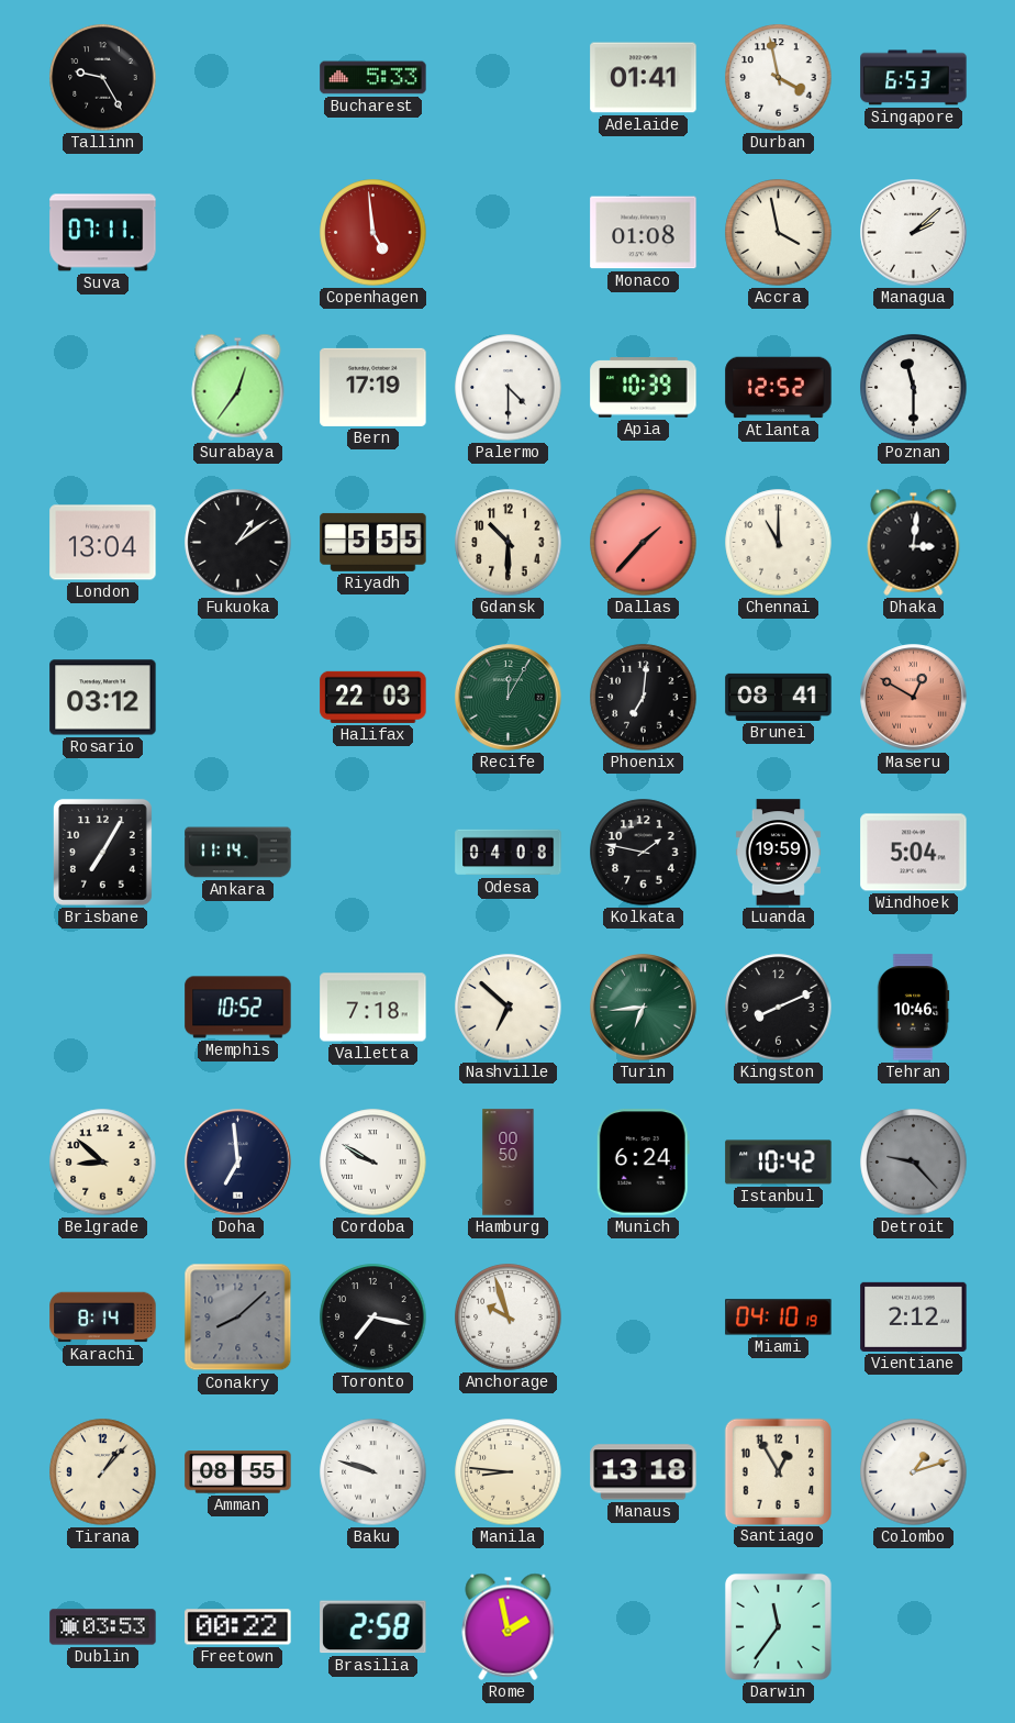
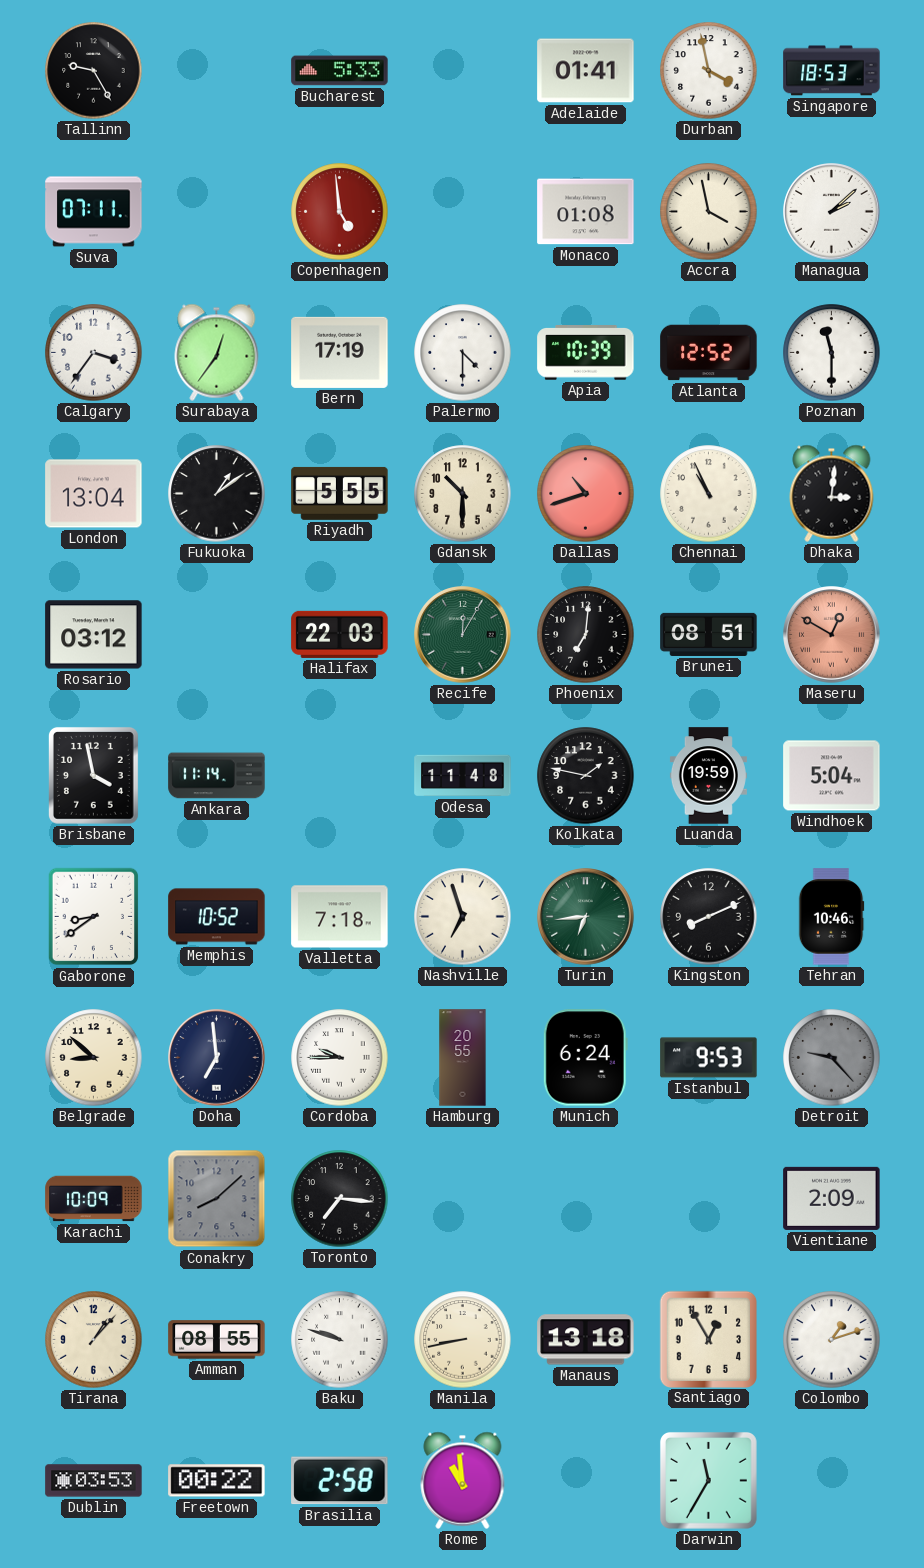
Singapore: 6:53 -> 18:53
Calgary: none -> 3:36
Dallas: 1:37 -> 10:42
Chennai: 11:00 -> 10:56
Brunei: 08:41 -> 08:51
Brisbane: 7:05 -> 3:58
Odesa: 04:08 -> 11:48
Gaborone: none -> 8:39
Nashville: 6:52 -> 6:57
Cordoba: 9:50 -> 9:45
Hamburg: 00:50 -> 20:55
Istanbul: 10:42 -> 9:53
Karachi: 8:14 -> 10:09
Toronto: 7:17 -> 7:16
Anchorage: 9:57 -> none
Miami: 04:10 -> none
Vientiane: 2:12 -> 2:09
Manila: 8:46 -> 8:43
Rome: 1:58 -> 10:59
Darwin: 11:36 -> 11:35
